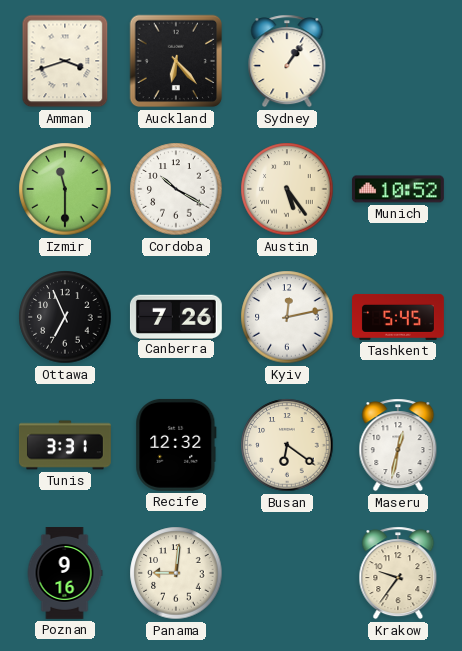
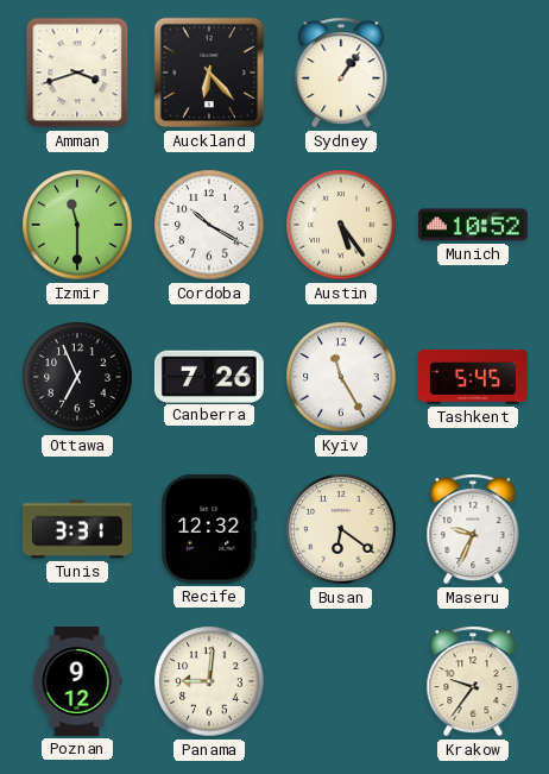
Kyiv: 12:13 -> 11:25
Maseru: 12:32 -> 9:34
Poznan: 9:16 -> 9:12
